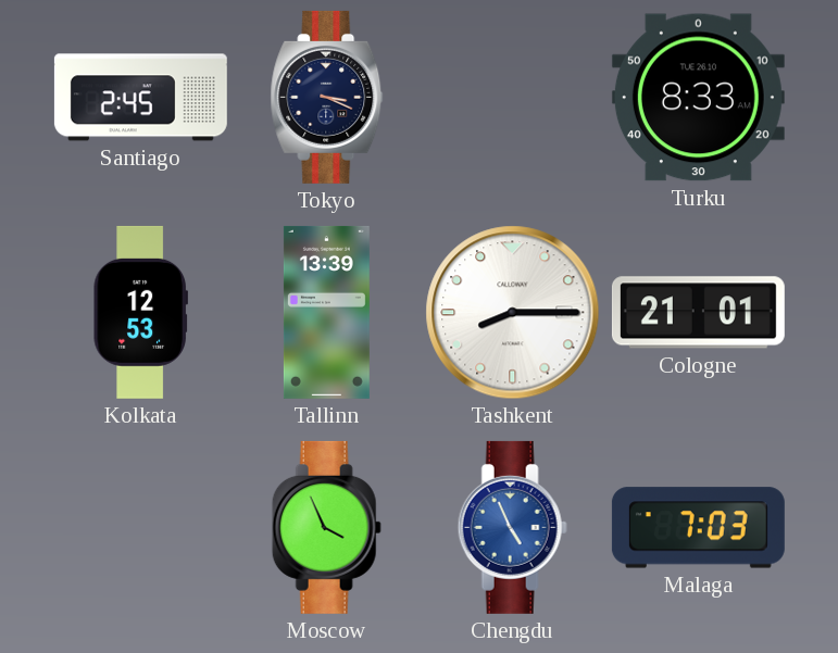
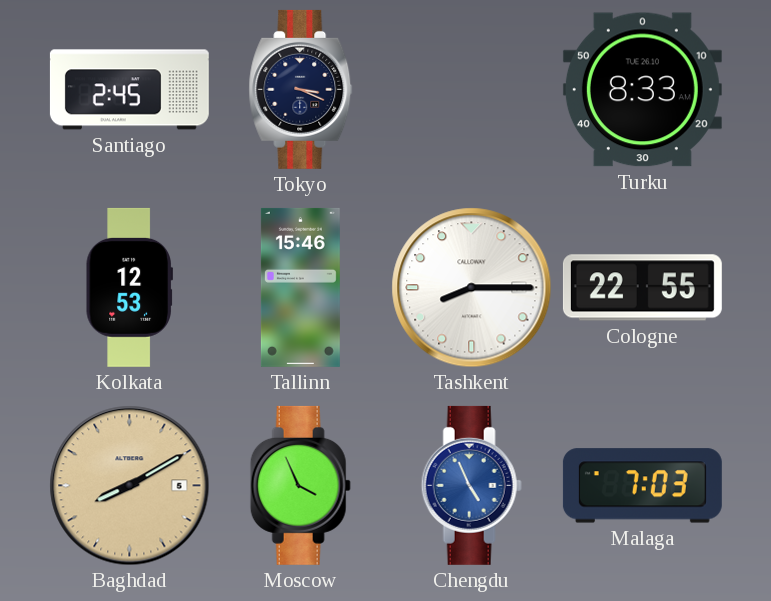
Tallinn: 13:39 -> 15:46
Cologne: 21:01 -> 22:55
Baghdad: none -> 8:10
